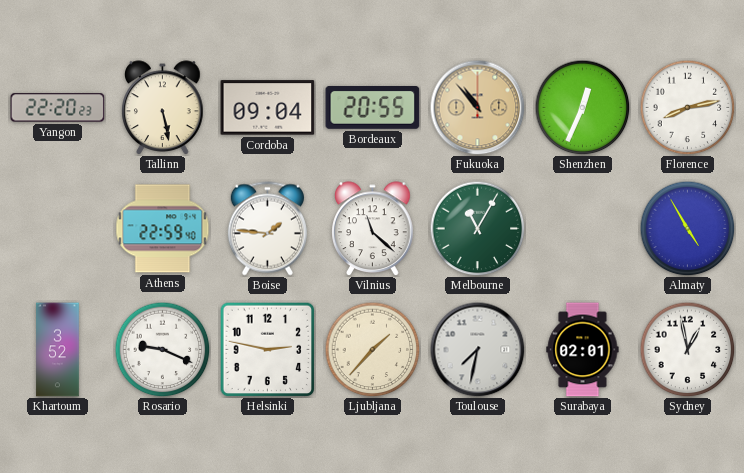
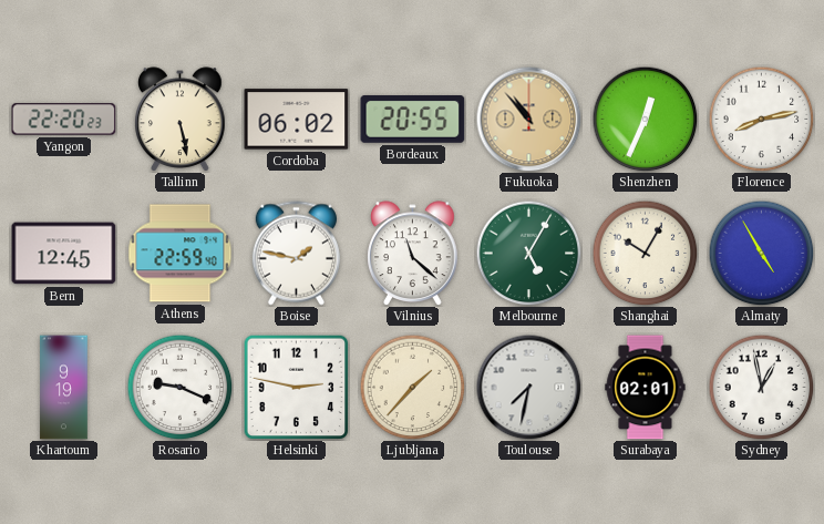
Cordoba: 09:04 -> 06:02
Bern: none -> 12:45
Boise: 1:46 -> 1:47
Melbourne: 11:05 -> 5:05
Shanghai: none -> 10:05
Khartoum: 3:52 -> 9:19
